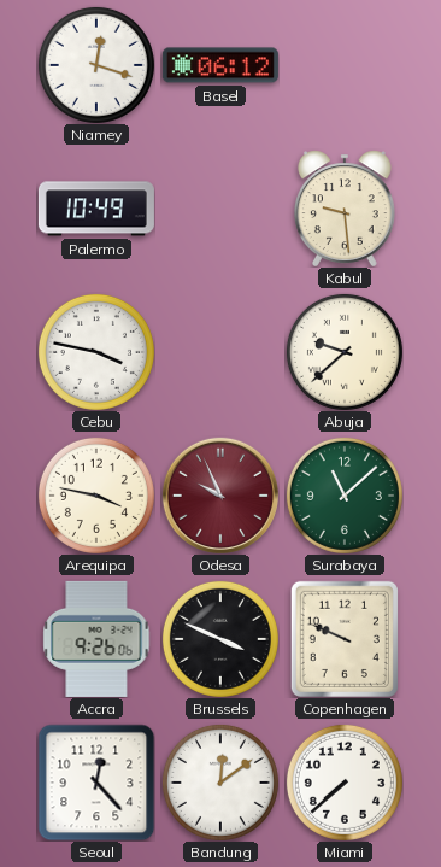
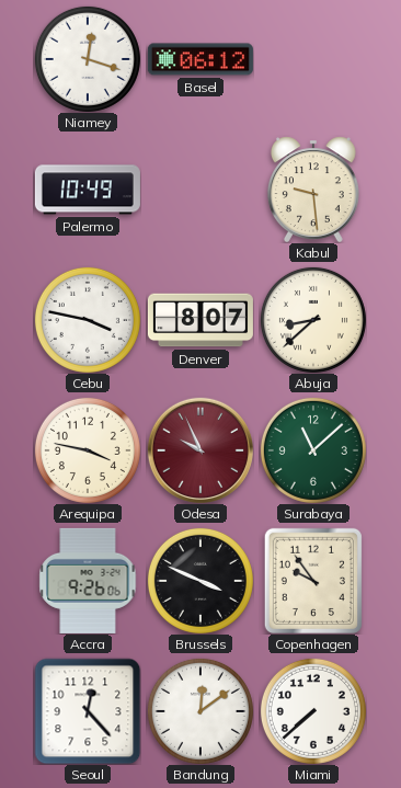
Denver: none -> 8:07
Abuja: 9:38 -> 8:38
Copenhagen: 9:49 -> 9:54
